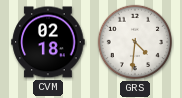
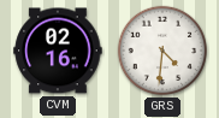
CVM: 02:18 -> 02:16
